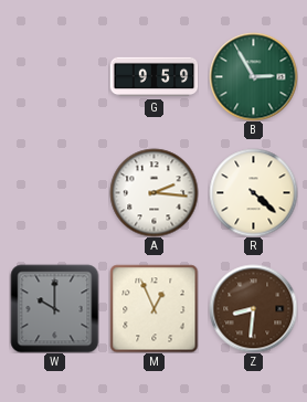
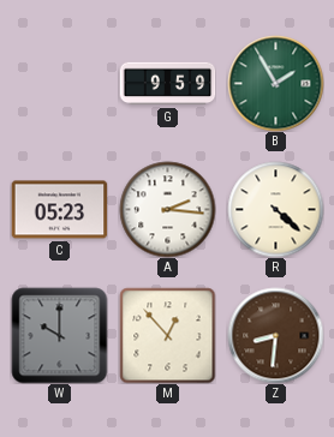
B: 2:55 -> 1:55
C: none -> 05:23
M: 12:56 -> 12:53
